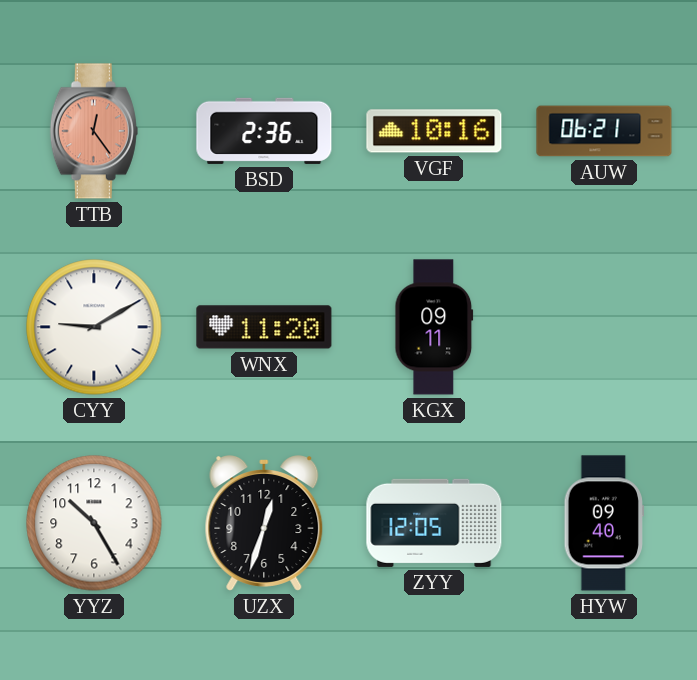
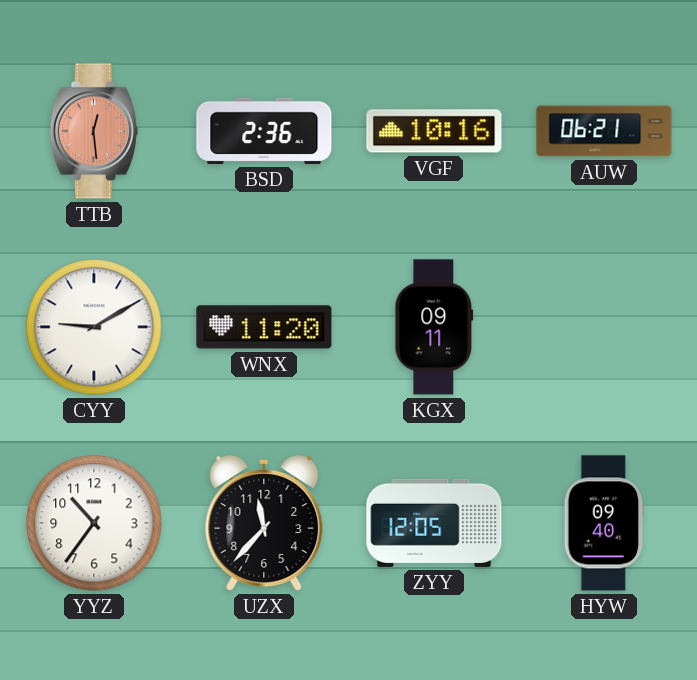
TTB: 12:24 -> 12:29
YYZ: 10:25 -> 10:36
UZX: 12:33 -> 11:37
